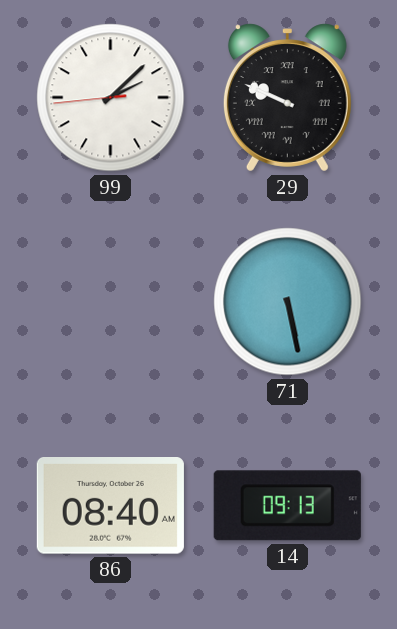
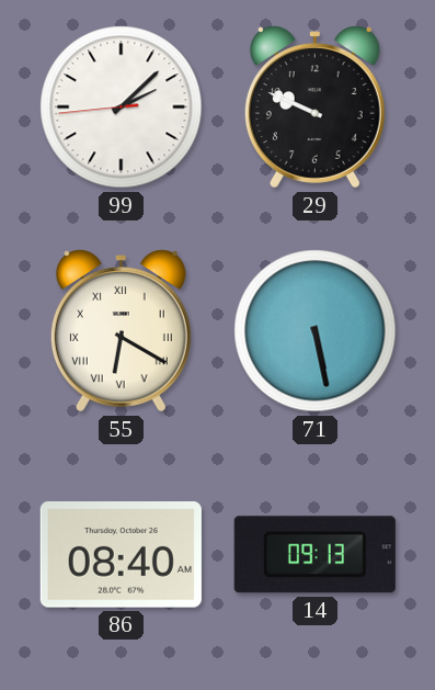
29 numerals: Roman -> Arabic
55: none -> 6:20
